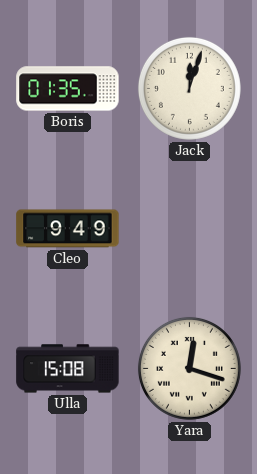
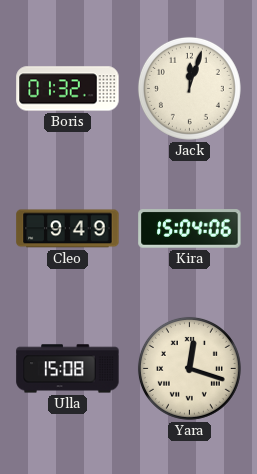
Boris: 01:35 -> 01:32
Kira: none -> 15:04
